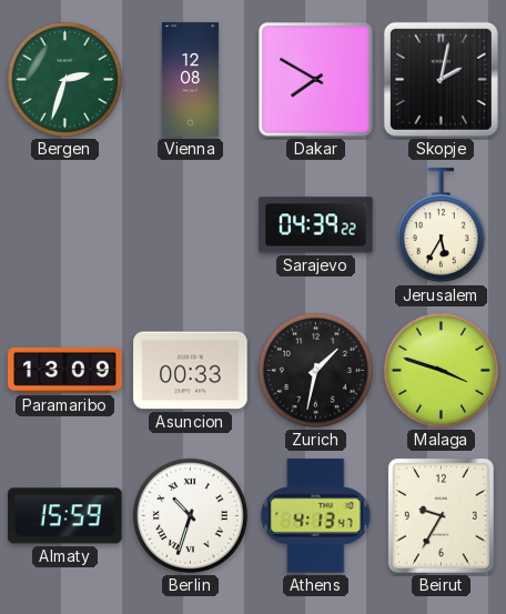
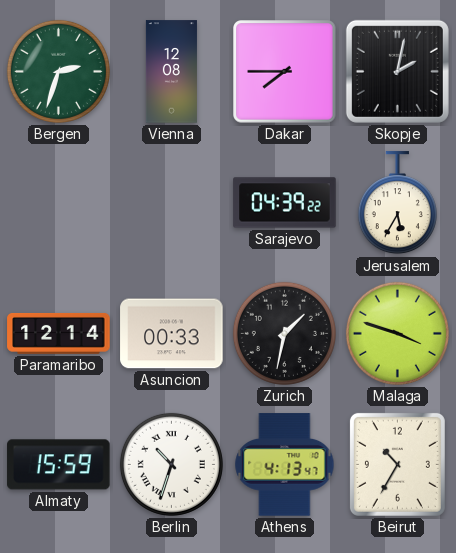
Dakar: 7:50 -> 7:45
Paramaribo: 13:09 -> 12:14
Beirut: 9:35 -> 10:35
